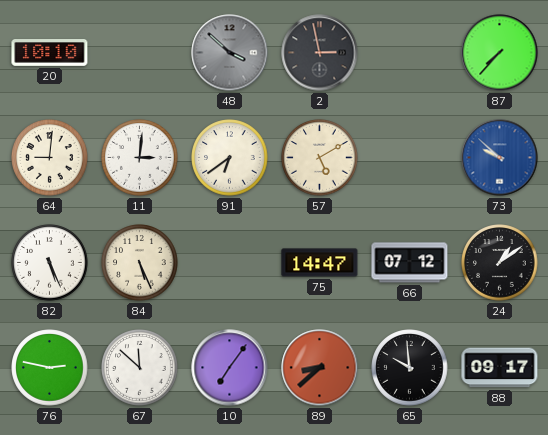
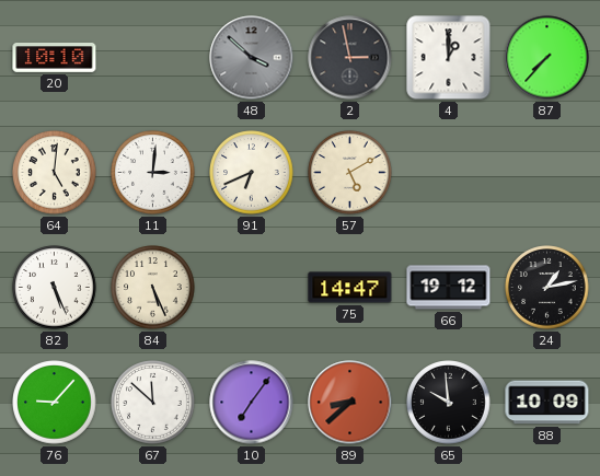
4: none -> 1:00
64: 9:01 -> 5:01
91: 6:39 -> 6:41
73: 9:52 -> none
66: 07:12 -> 19:12
24: 1:09 -> 1:13
76: 2:47 -> 9:07
88: 09:17 -> 10:09
